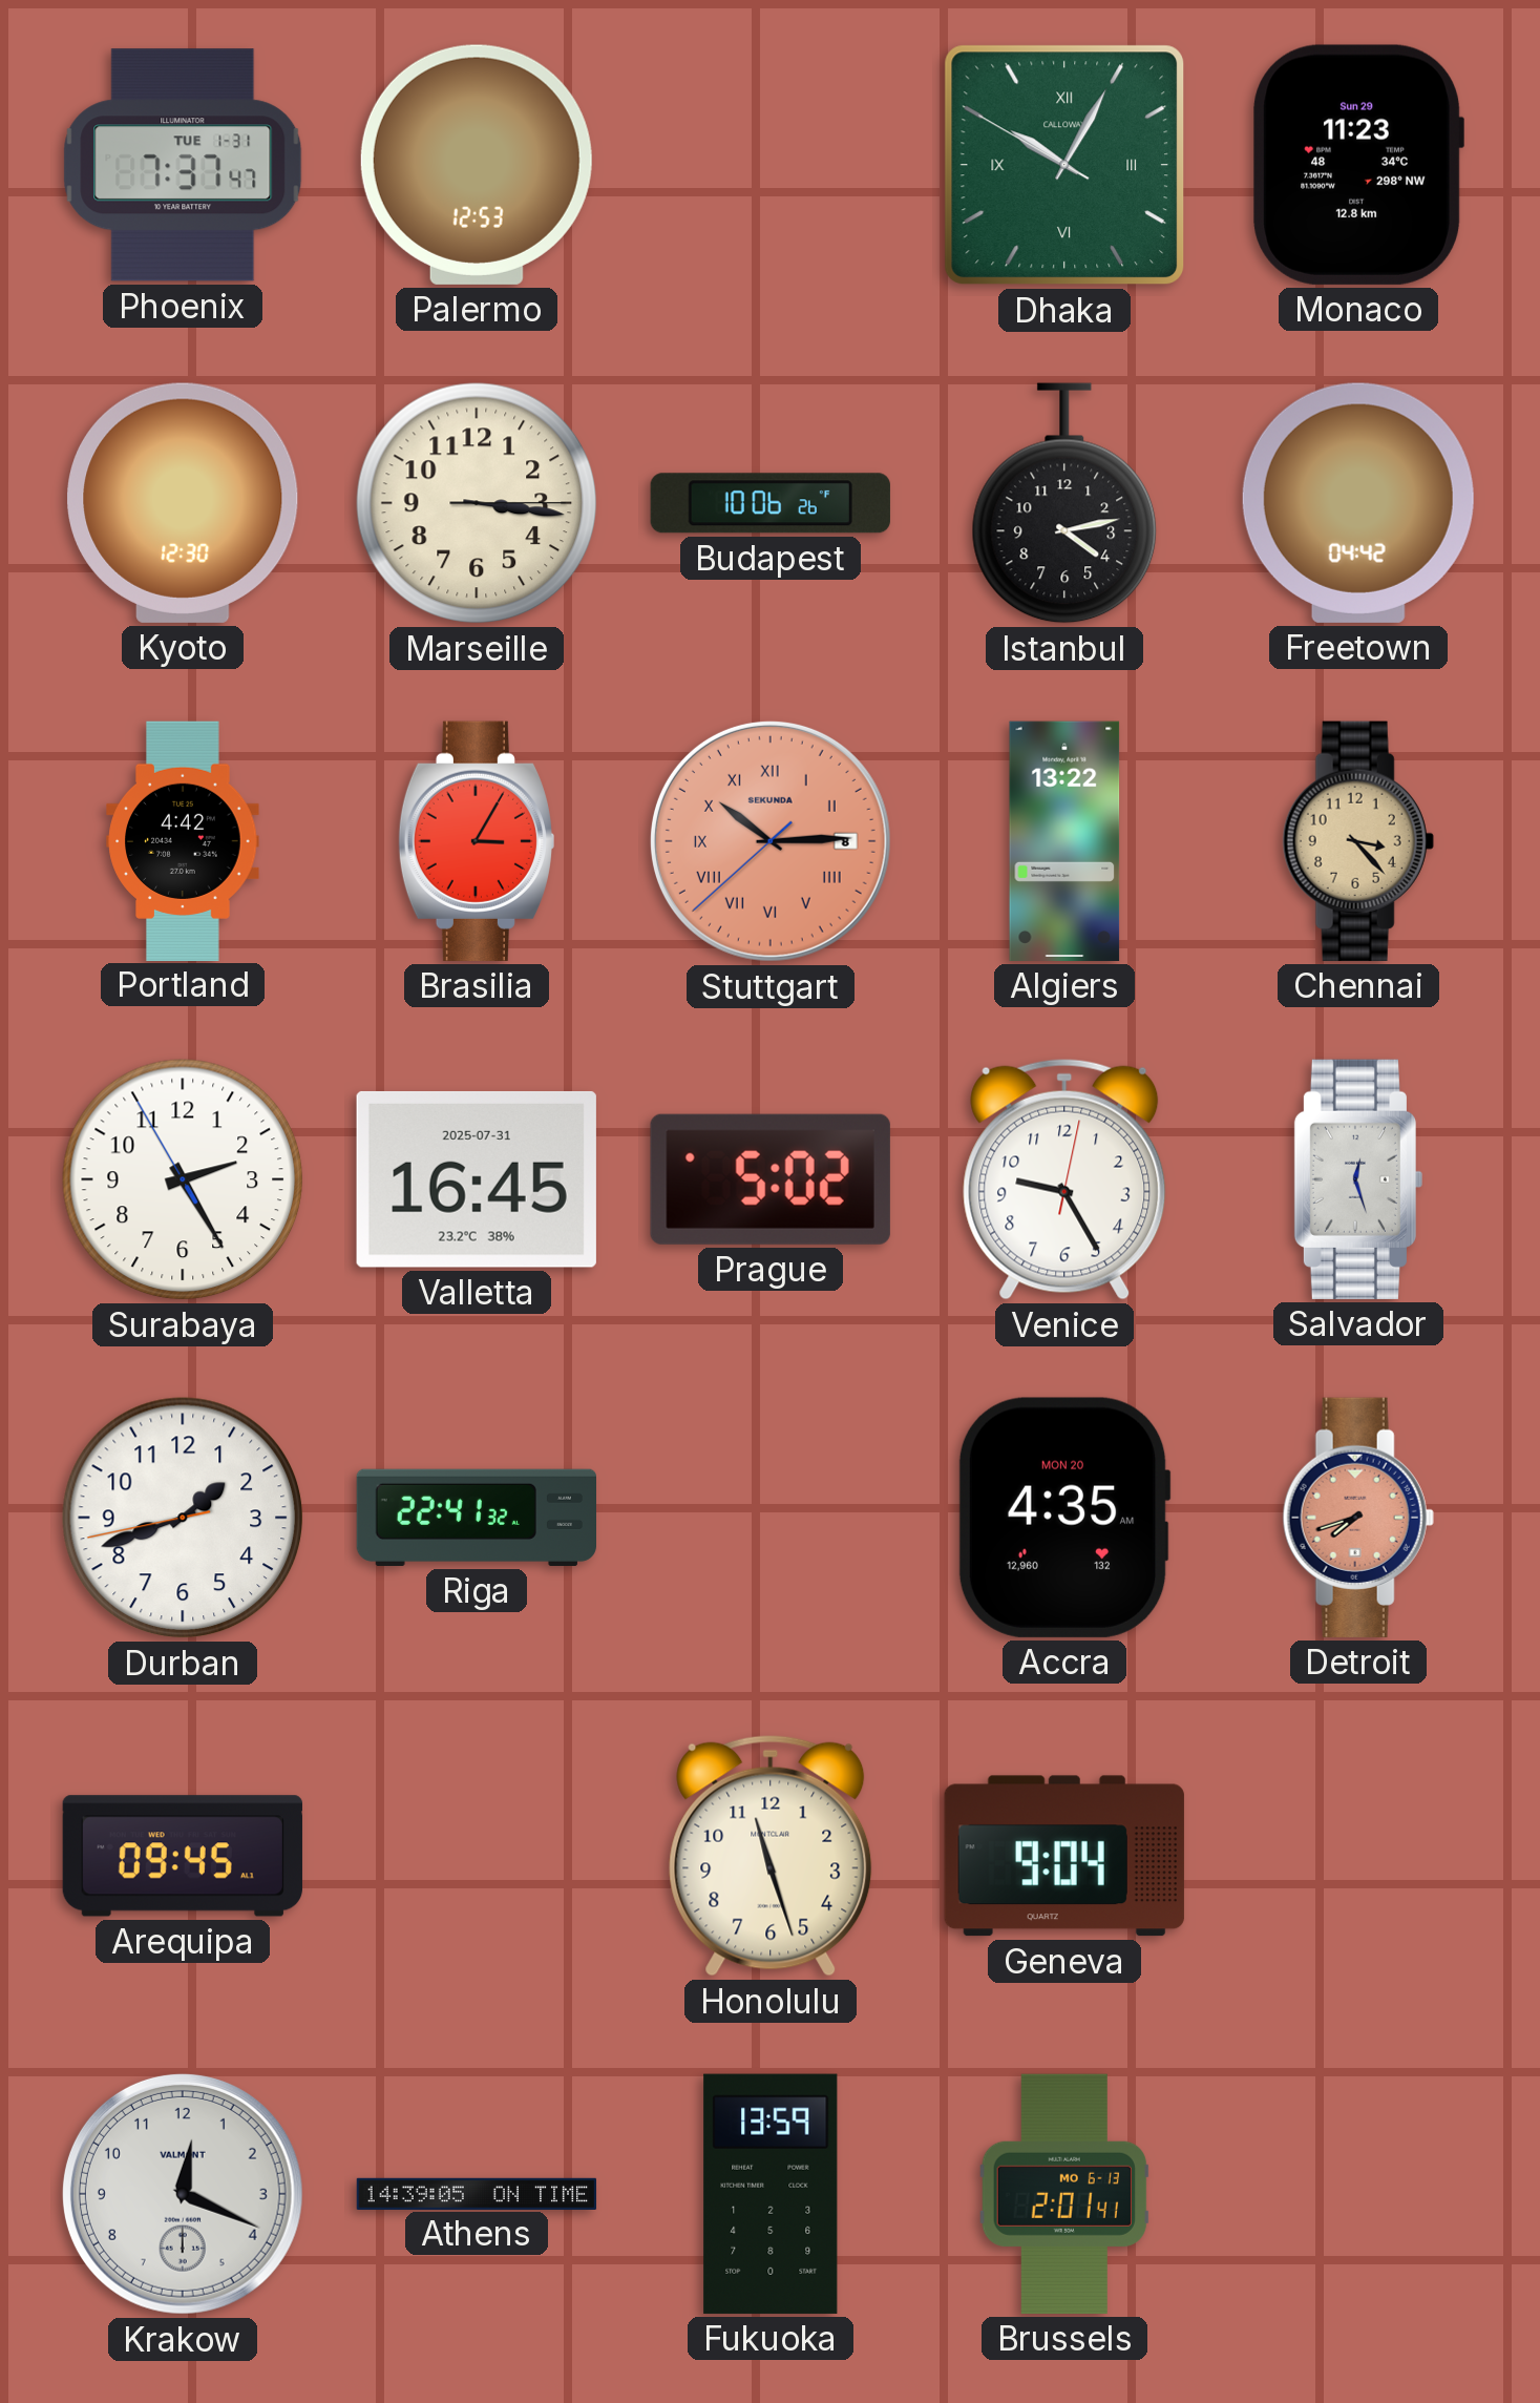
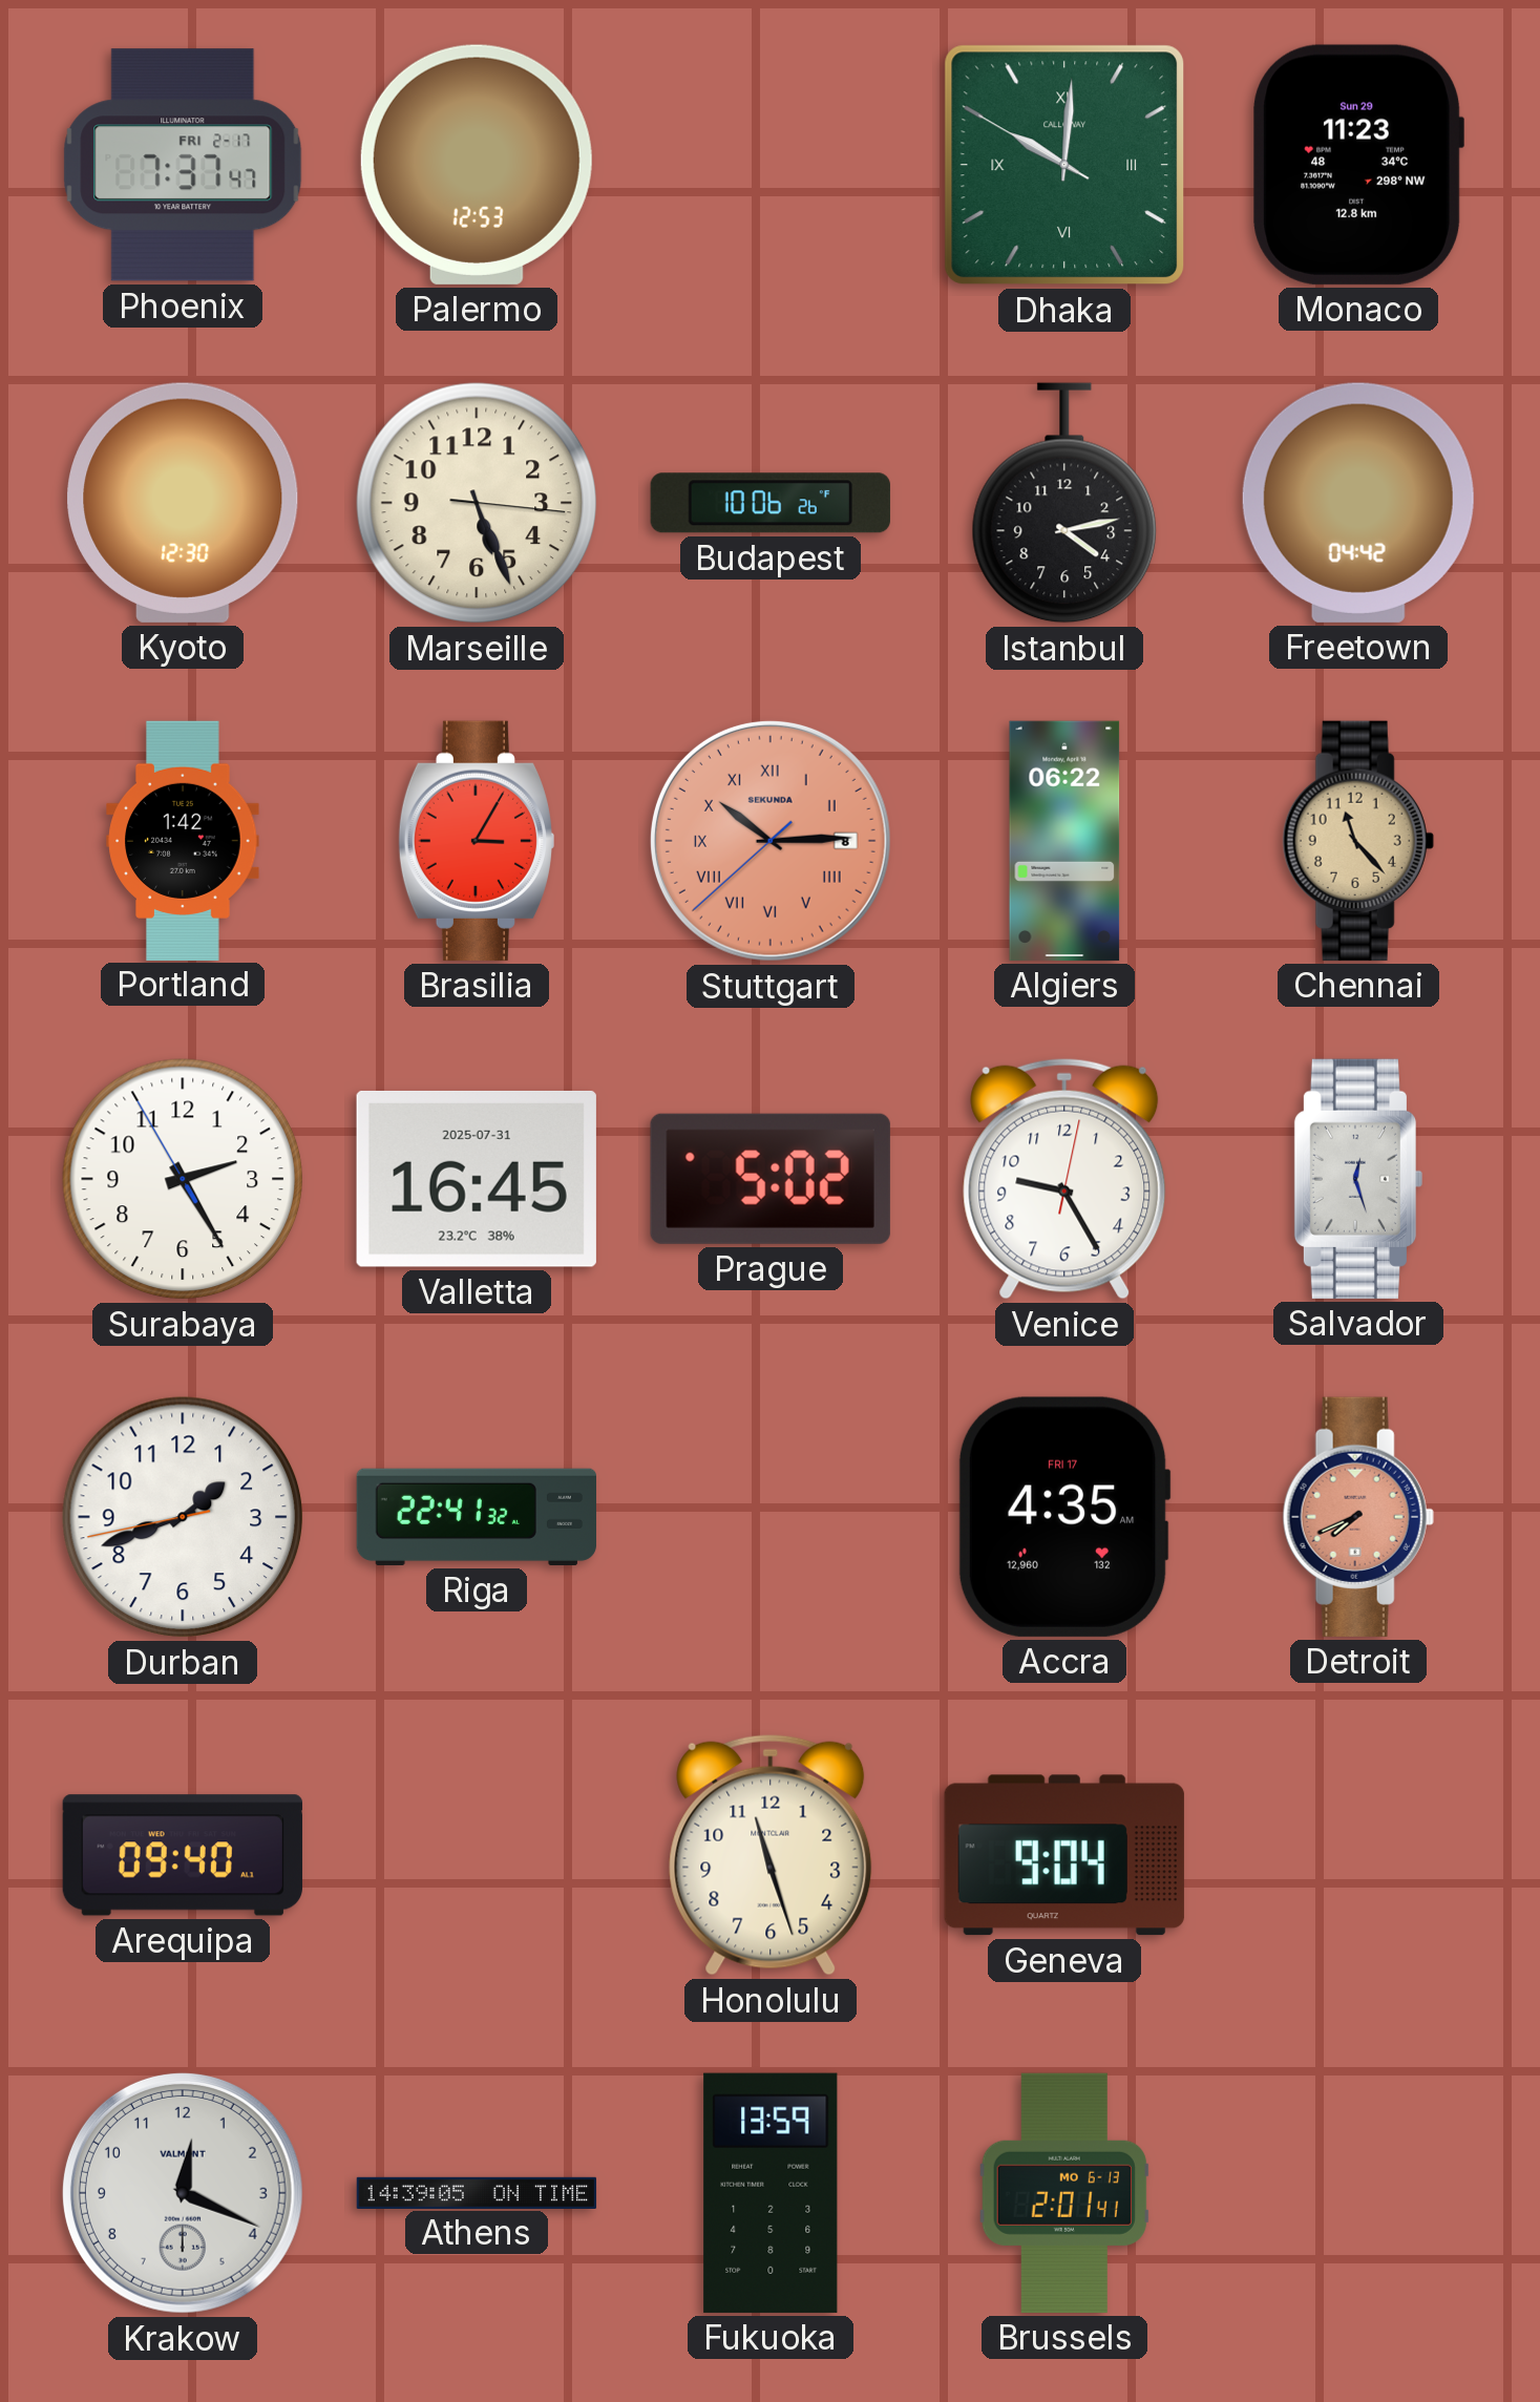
Phoenix date: TUE 1-31 -> FRI 2-17
Dhaka: 10:04 -> 10:00
Marseille: 3:16 -> 5:26
Portland: 4:42 -> 1:42
Algiers: 13:22 -> 06:22
Chennai: 3:23 -> 11:23
Accra date: MON 20 -> FRI 17
Detroit: 7:42 -> 7:41
Arequipa: 09:45 -> 09:40
